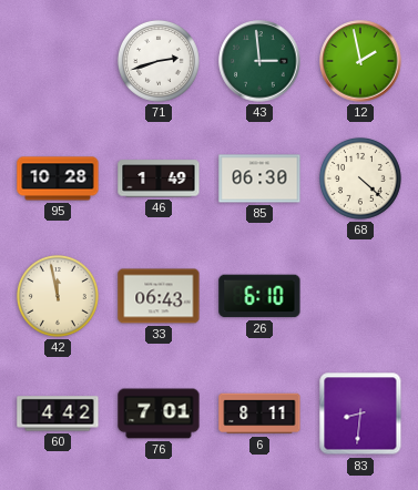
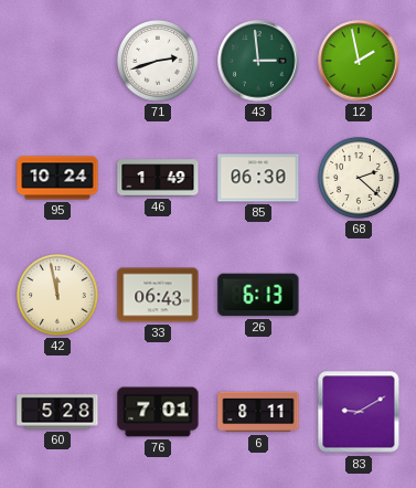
95: 10:28 -> 10:24
68: 4:22 -> 2:22
26: 6:10 -> 6:13
60: 4:42 -> 5:28
83: 8:31 -> 9:10
